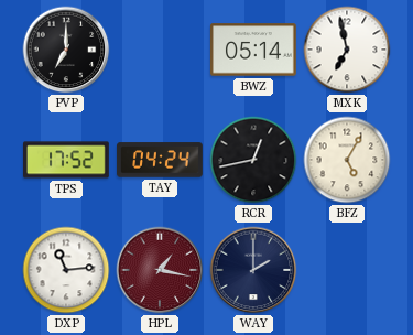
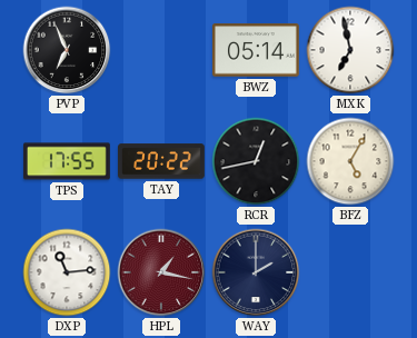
PVP: 7:00 -> 6:56
TPS: 17:52 -> 17:55
TAY: 04:24 -> 20:22
